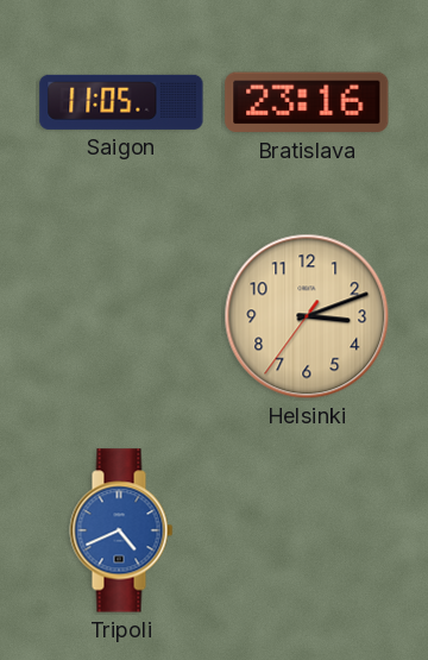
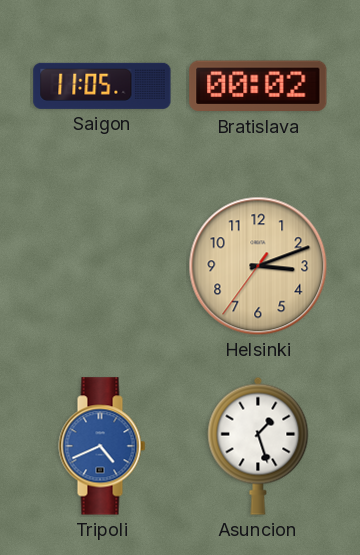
Bratislava: 23:16 -> 00:02
Asuncion: none -> 1:27
